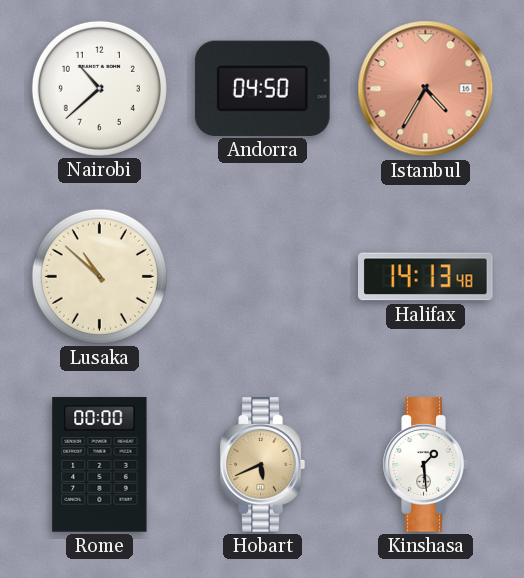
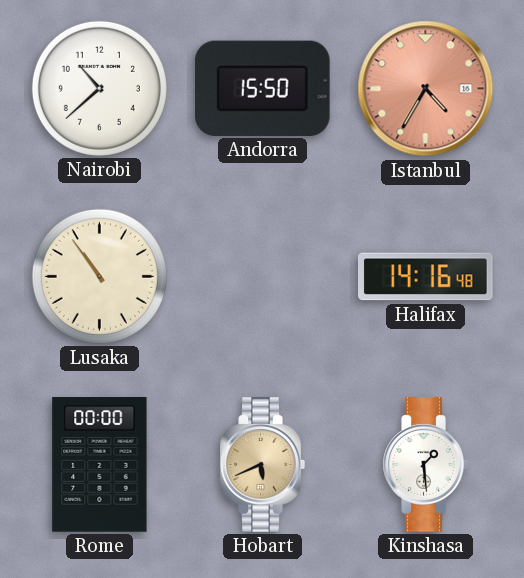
Andorra: 04:50 -> 15:50
Lusaka: 10:52 -> 10:54
Halifax: 14:13 -> 14:16
